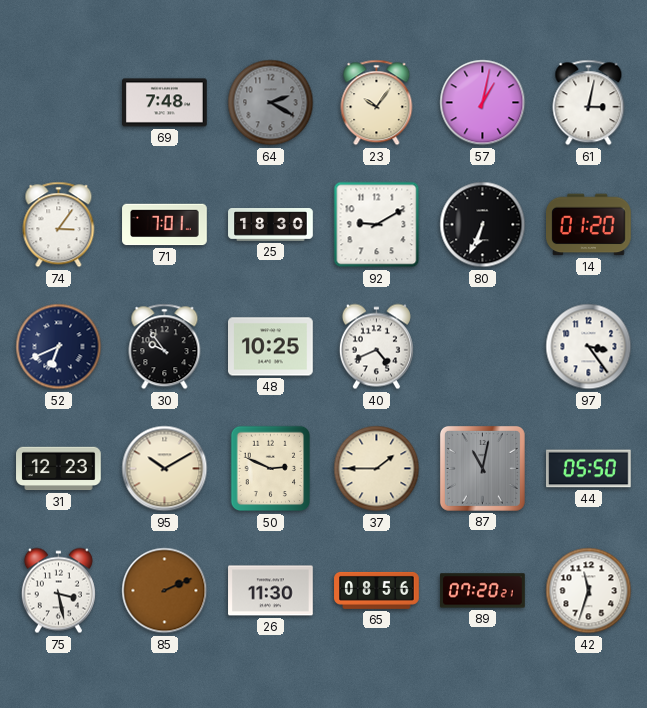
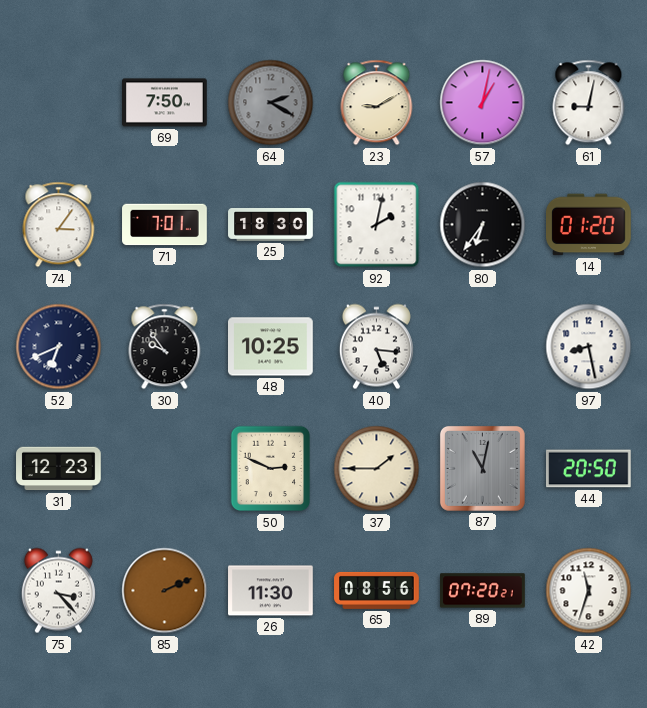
69: 7:48 -> 7:50
23: 10:06 -> 9:10
61: 3:02 -> 9:02
92: 9:10 -> 2:02
80: 6:34 -> 6:36
40: 4:41 -> 5:16
97: 3:24 -> 8:28
95: 10:10 -> none
44: 05:50 -> 20:50
75: 3:28 -> 3:23
